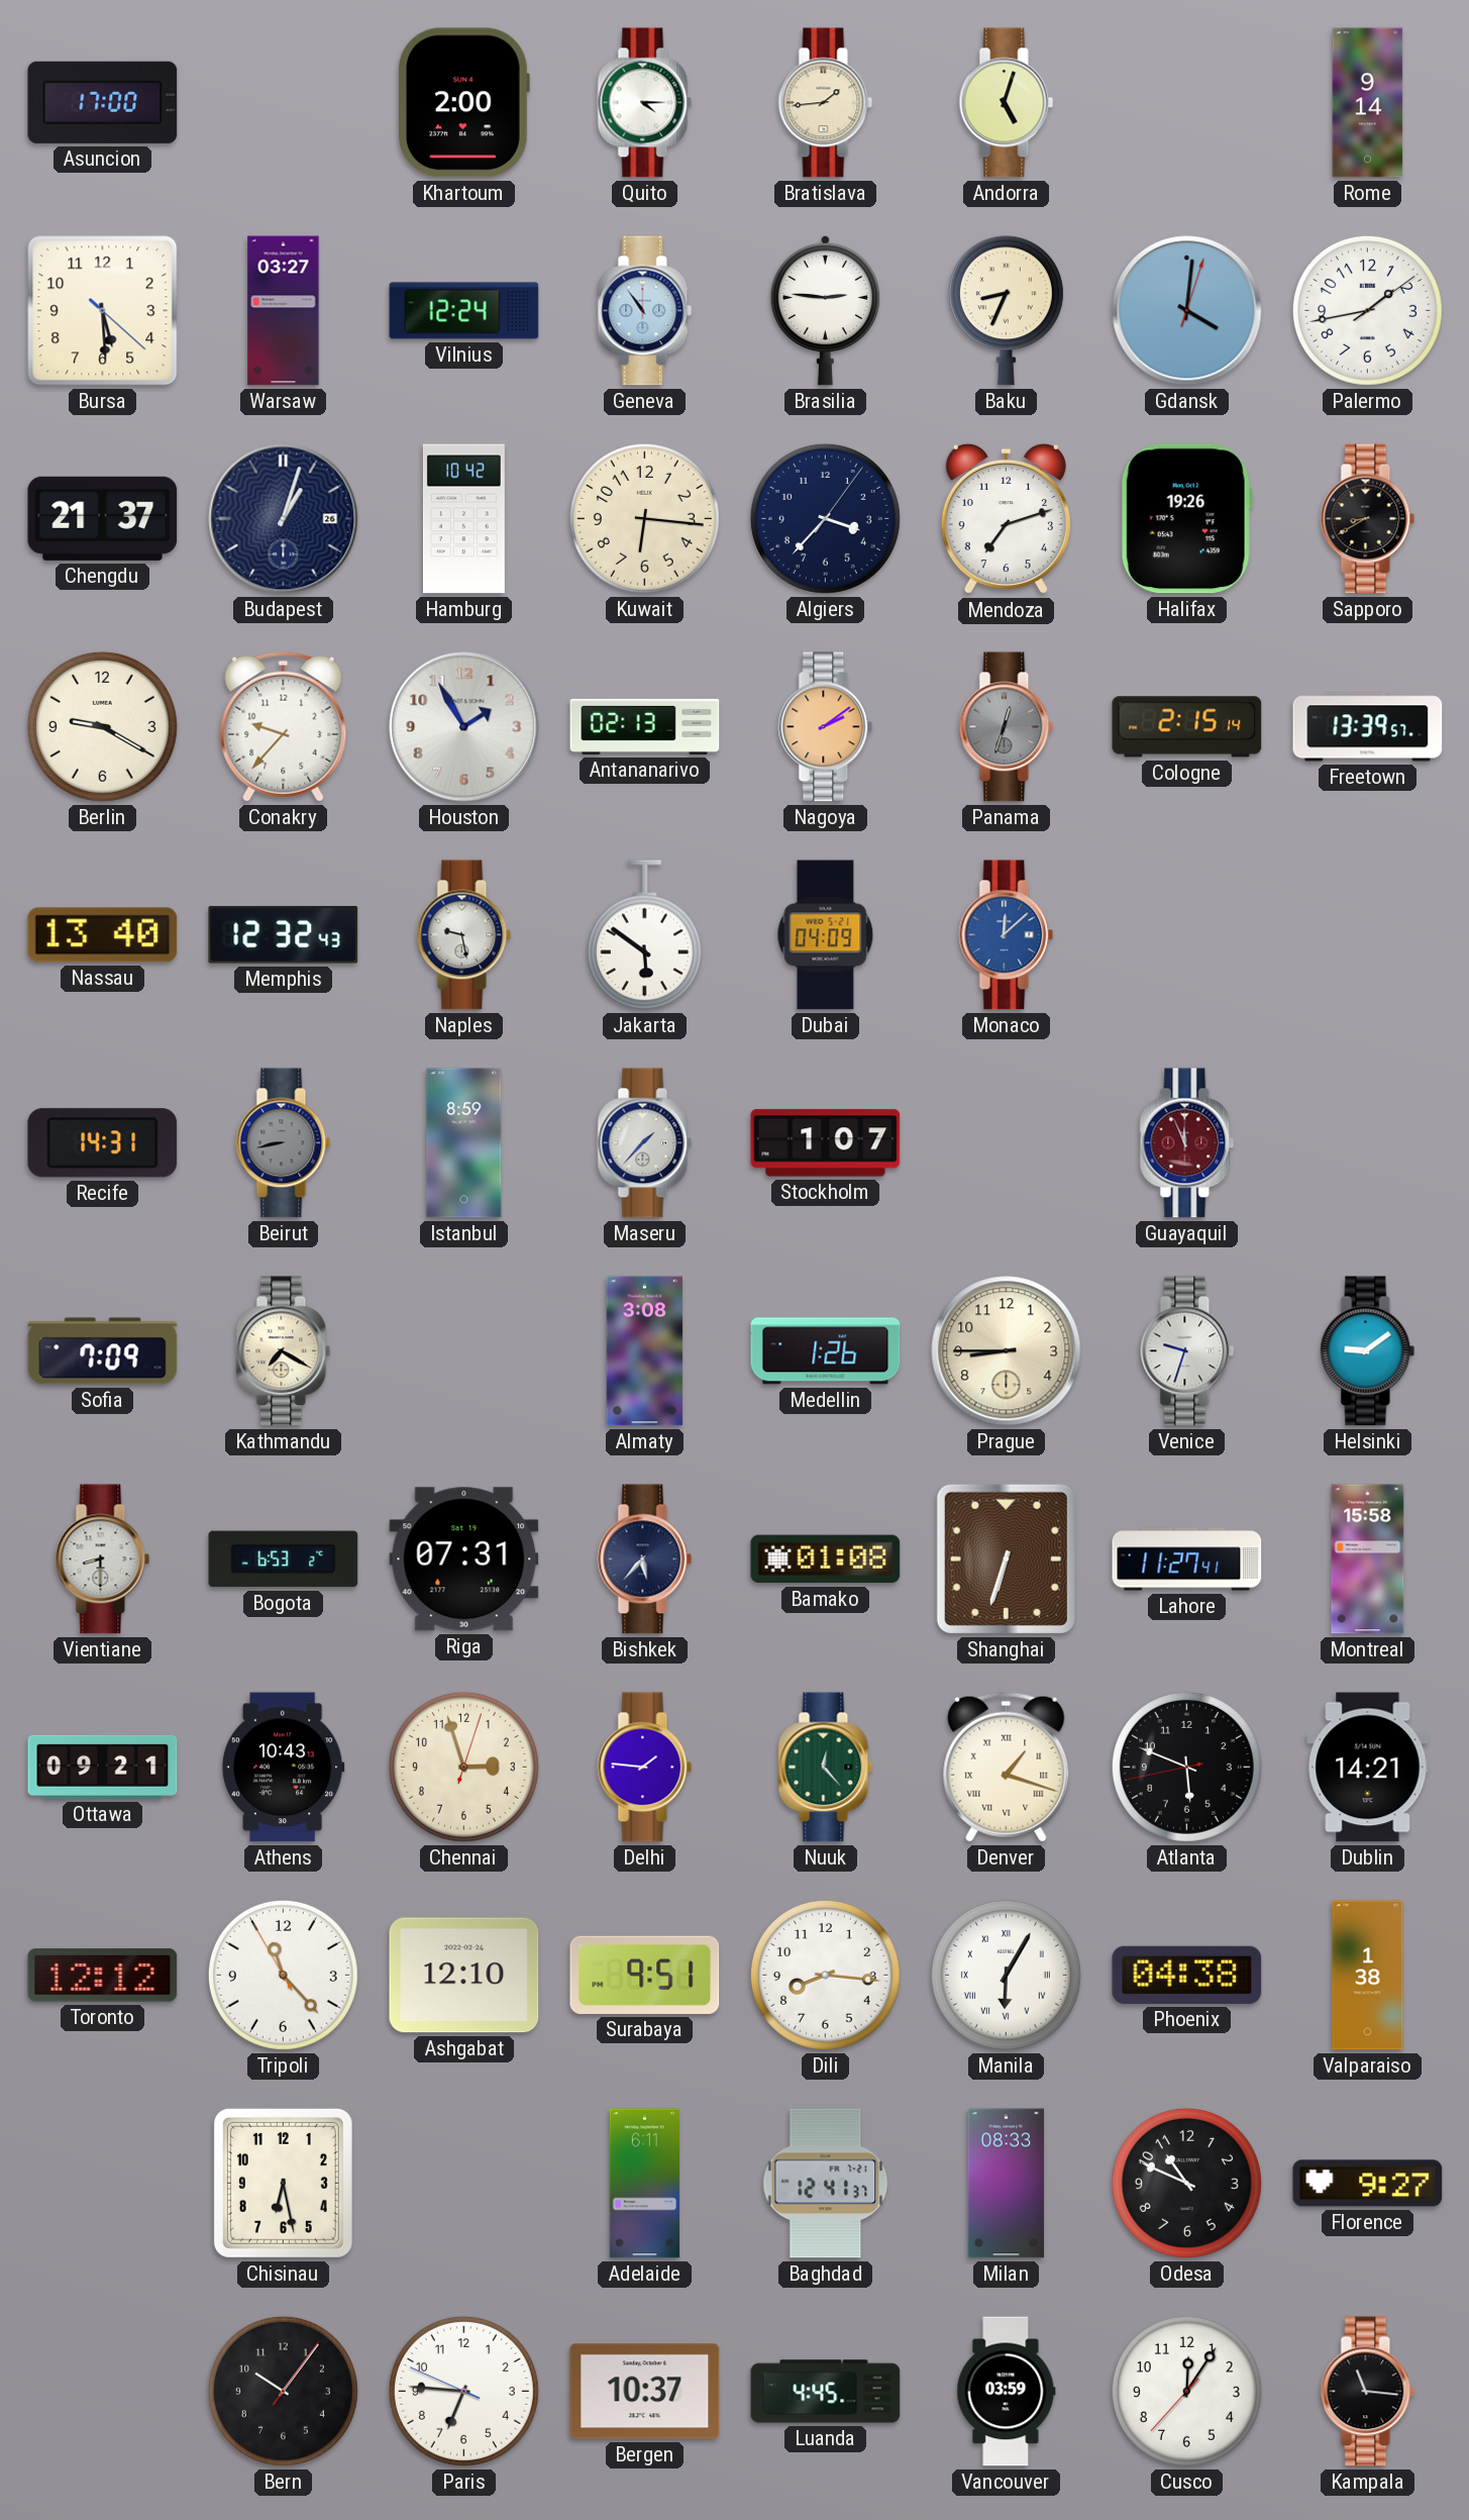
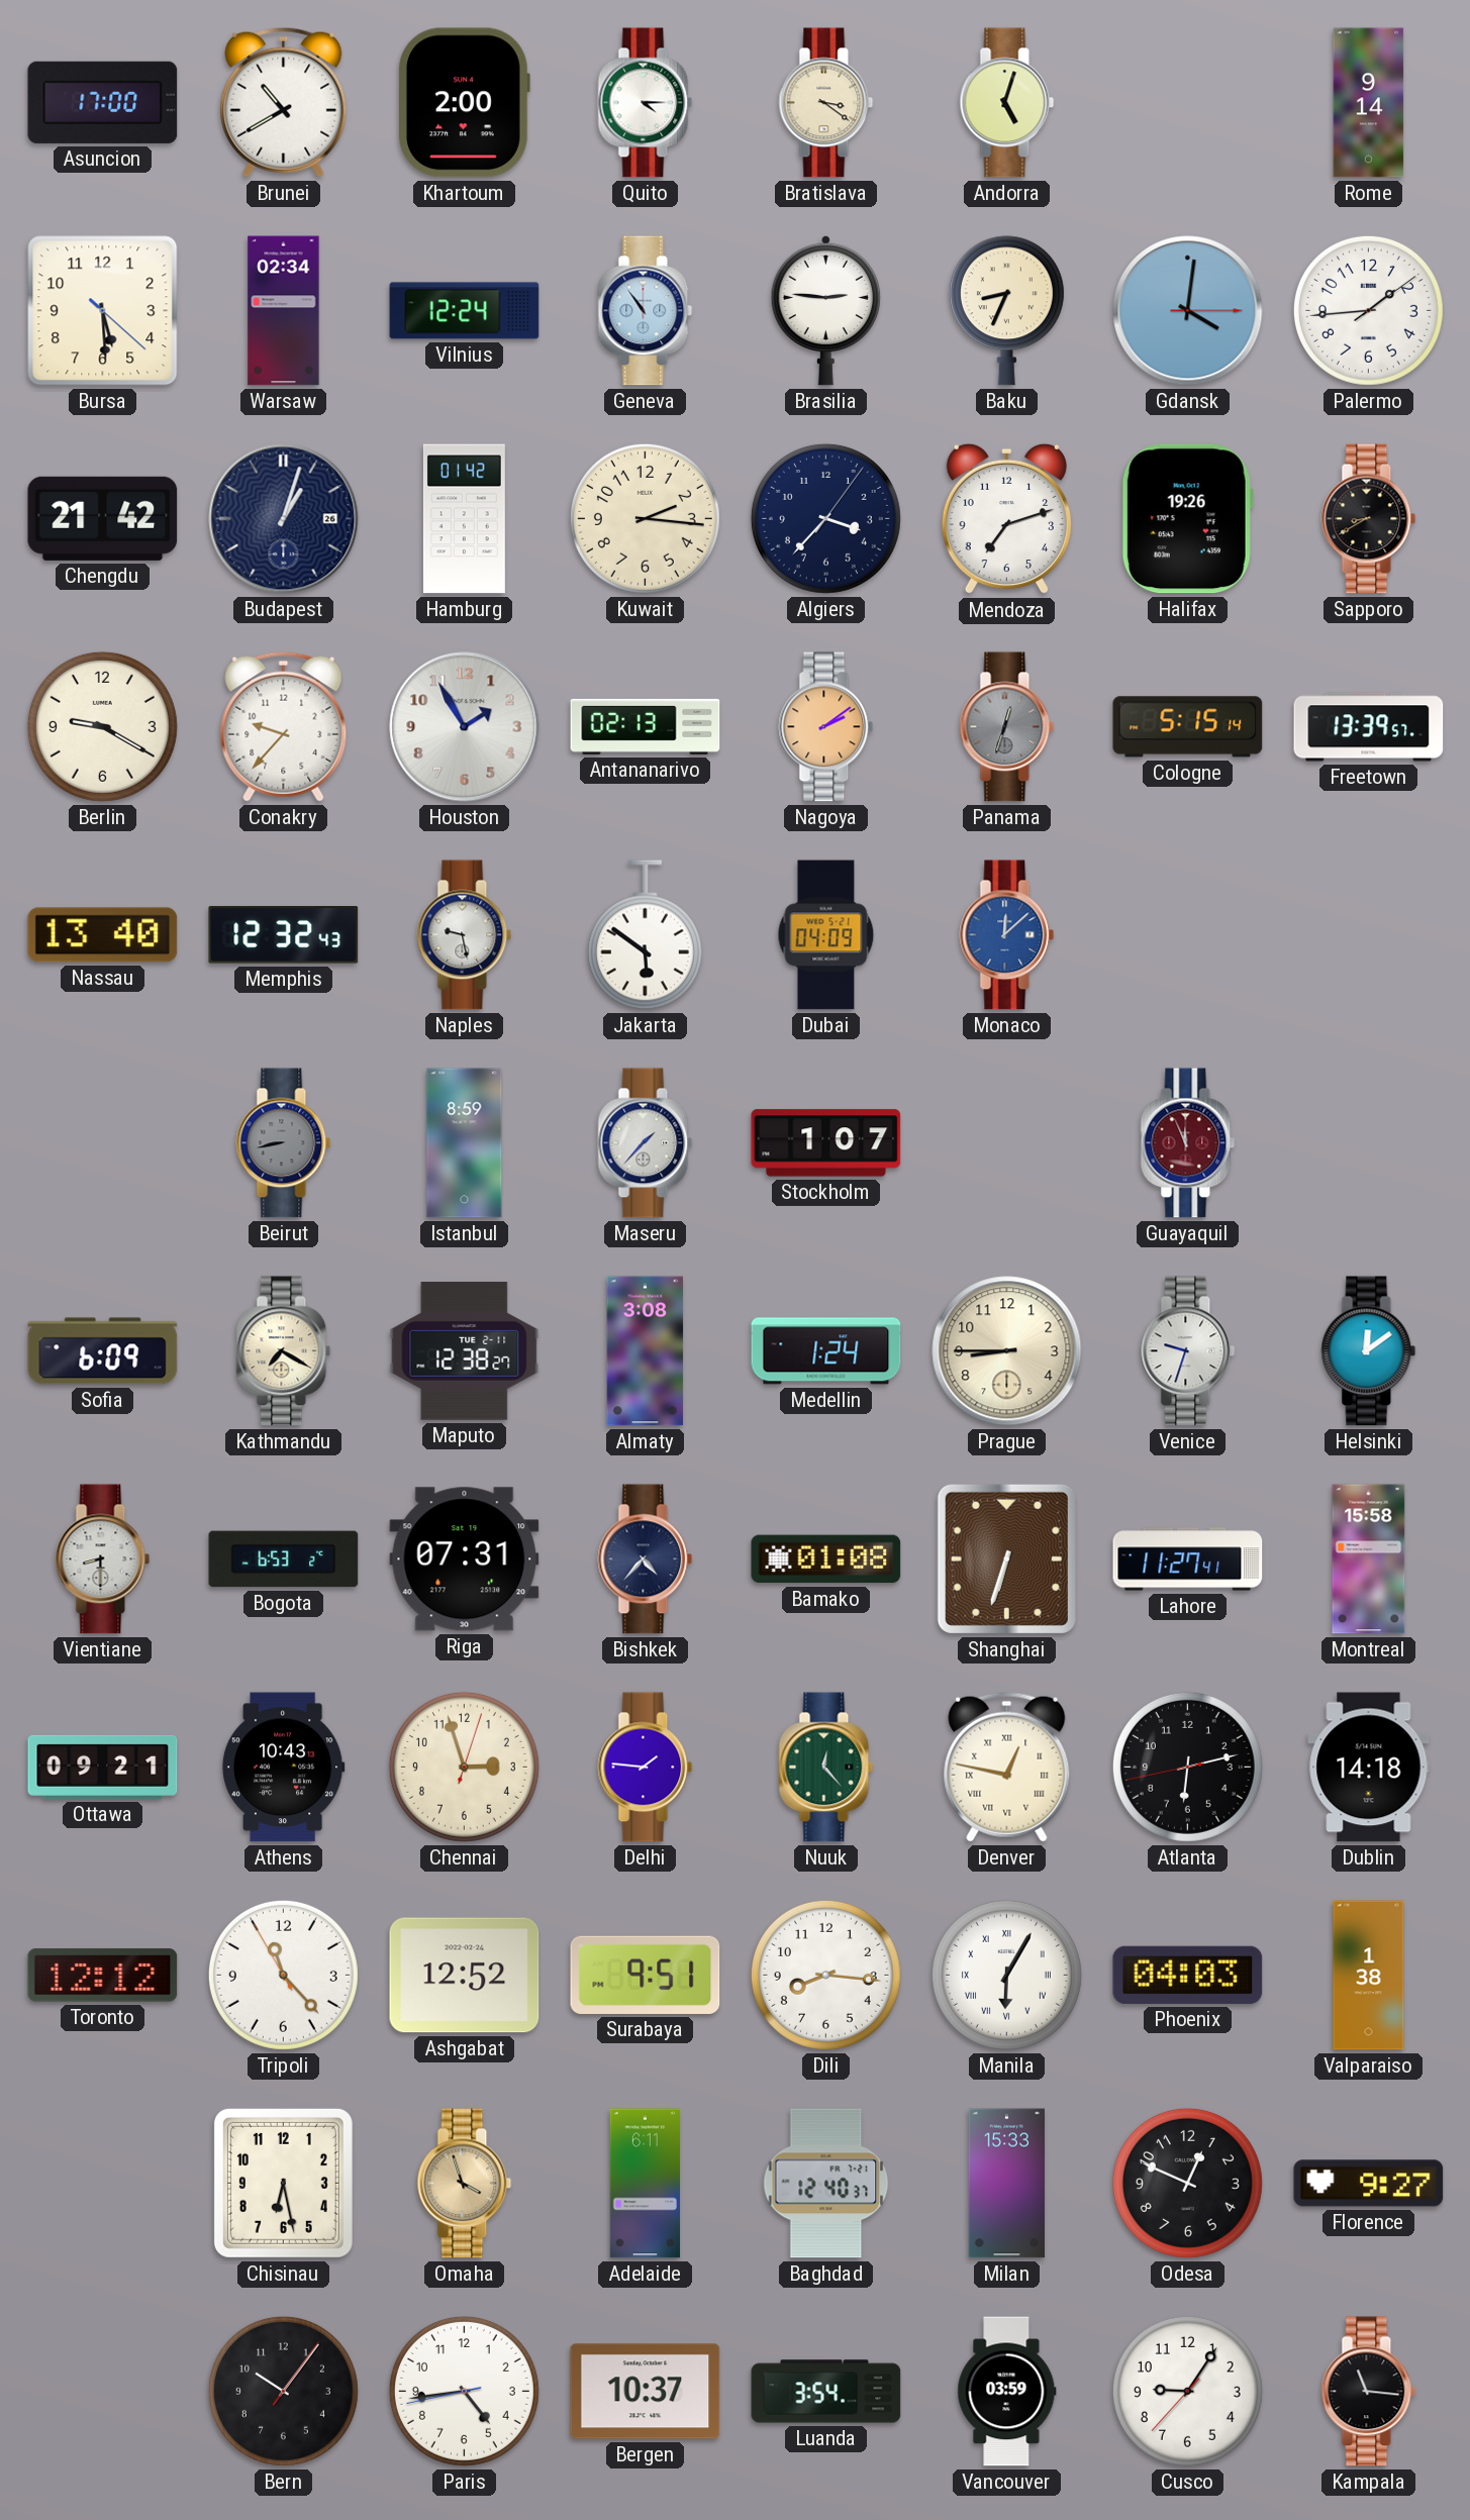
Brunei: none -> 10:40
Bratislava: 1:44 -> 3:21
Warsaw: 03:27 -> 02:34
Gdansk: 4:01:03 -> 4:01:15
Palermo: 1:43 -> 1:44
Chengdu: 21:37 -> 21:42
Hamburg: 10:42 -> 01:42
Kuwait: 6:16 -> 2:16
Cologne: 2:15 -> 5:15
Recife: 14:31 -> none
Sofia: 7:09 -> 6:09
Maputo: none -> 12:38
Medellin: 1:26 -> 1:24
Helsinki: 9:09 -> 12:09
Bishkek: 5:37 -> 4:37
Denver: 1:18 -> 12:47
Atlanta: 5:48 -> 6:12
Dublin: 14:21 -> 14:18
Ashgabat: 12:10 -> 12:52
Phoenix: 04:38 -> 04:03
Omaha: none -> 3:57
Baghdad: 12:41 -> 12:40
Milan: 08:33 -> 15:33
Odesa: 10:49 -> 12:49
Paris: 6:45 -> 4:43
Luanda: 4:45 -> 3:54
Cusco: 12:05 -> 9:05
